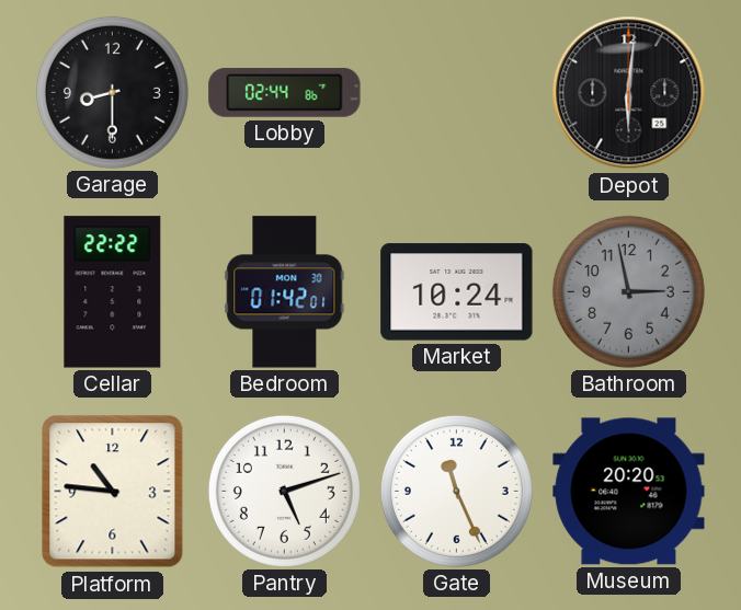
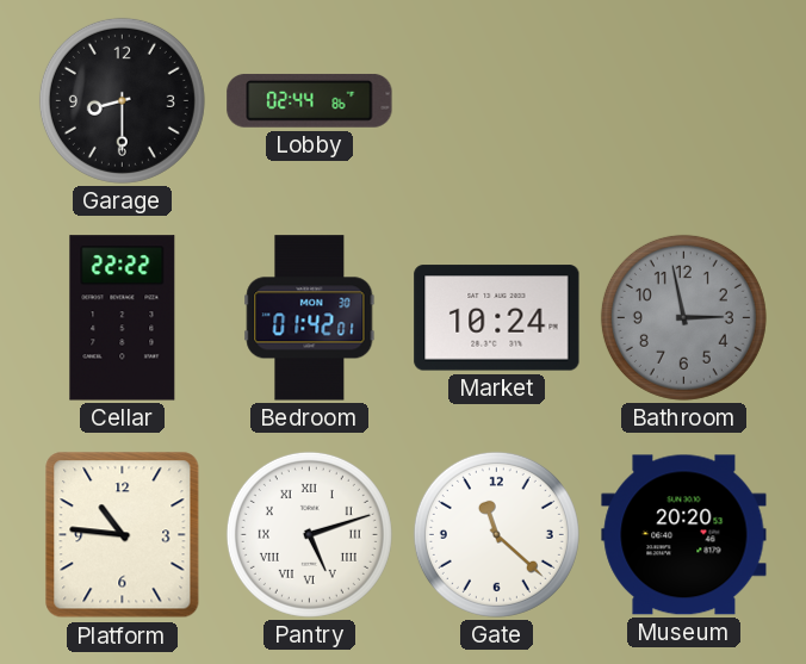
Depot: 6:01 -> none
Pantry numerals: Arabic -> Roman
Gate: 11:26 -> 11:22
